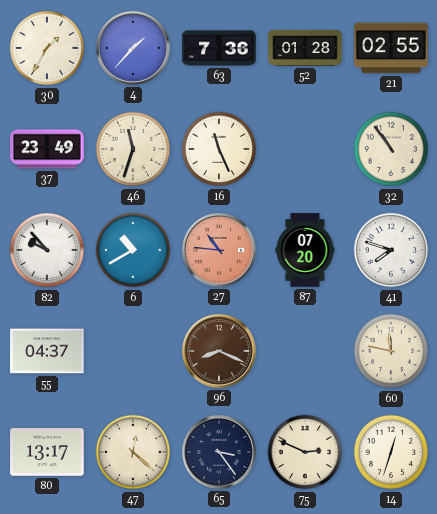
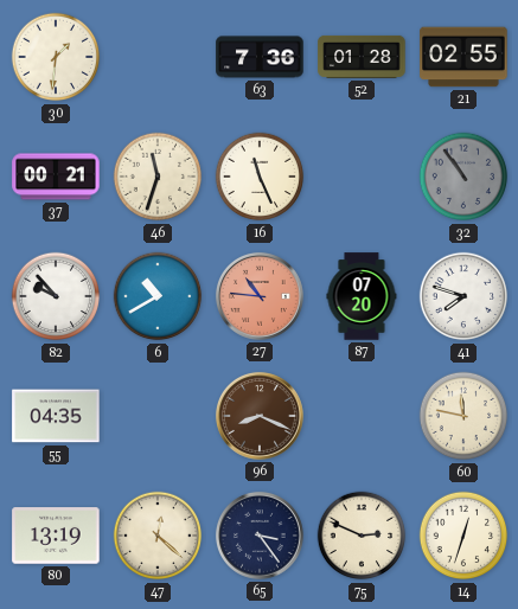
30: 1:35 -> 1:31
4: 1:37 -> none
37: 23:49 -> 00:21
32 dial: cream -> grey
55: 04:37 -> 04:35
80: 13:17 -> 13:19
